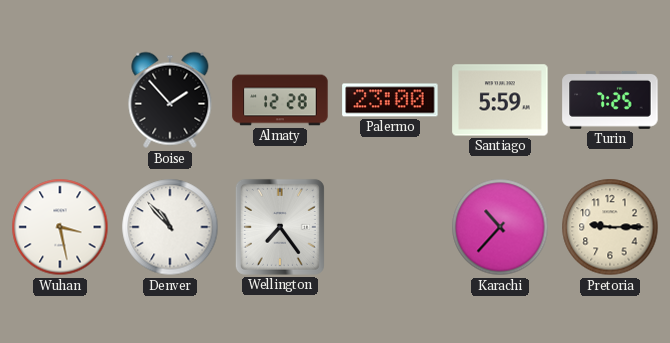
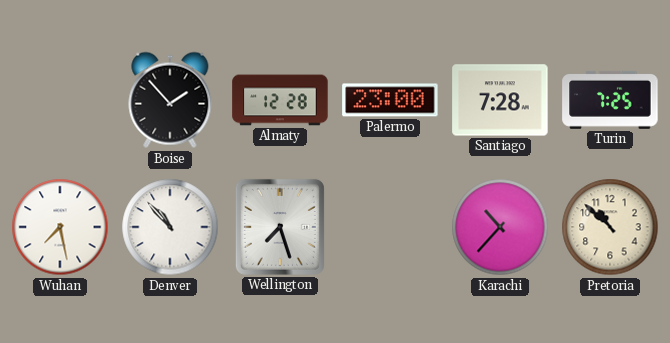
Santiago: 5:59 -> 7:28
Wuhan: 3:28 -> 7:28
Wellington: 7:24 -> 7:27
Pretoria: 9:15 -> 10:52
